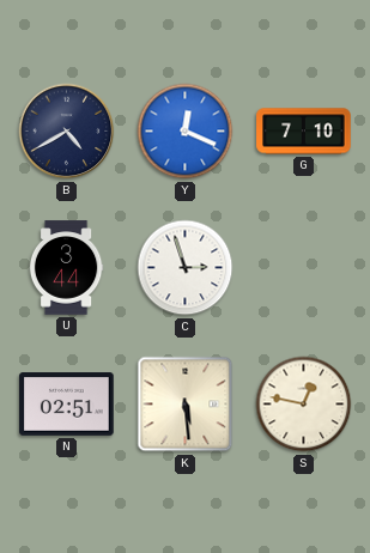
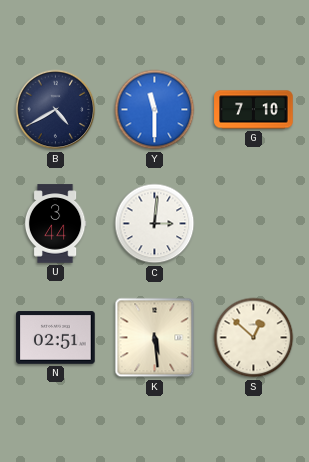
Y: 12:19 -> 11:30
C: 2:57 -> 3:01
S: 12:47 -> 12:52
